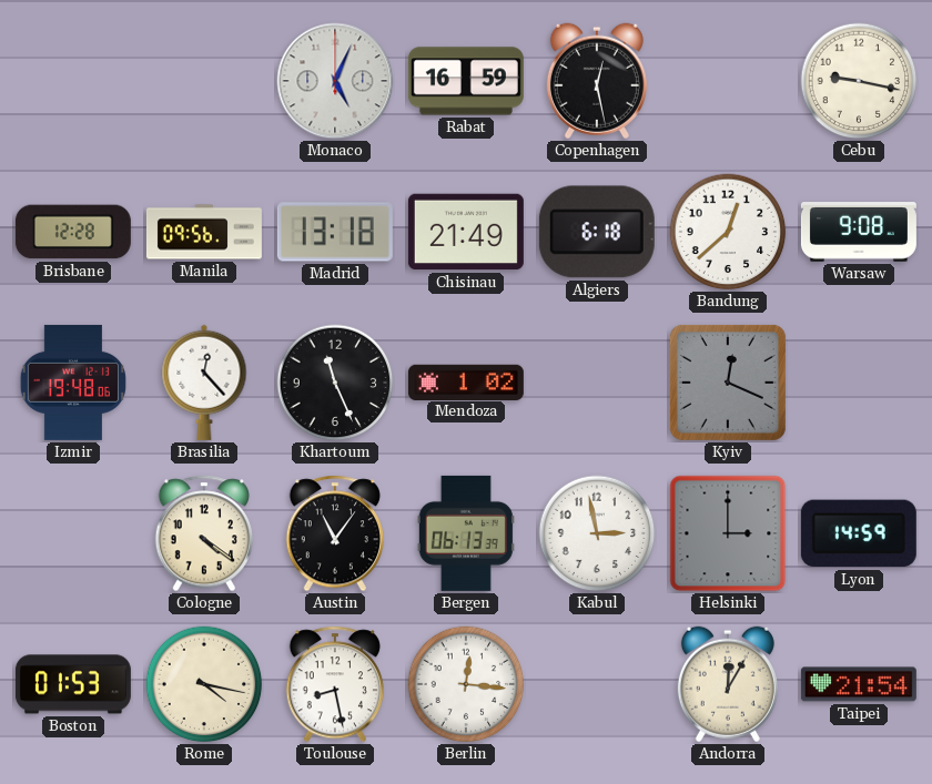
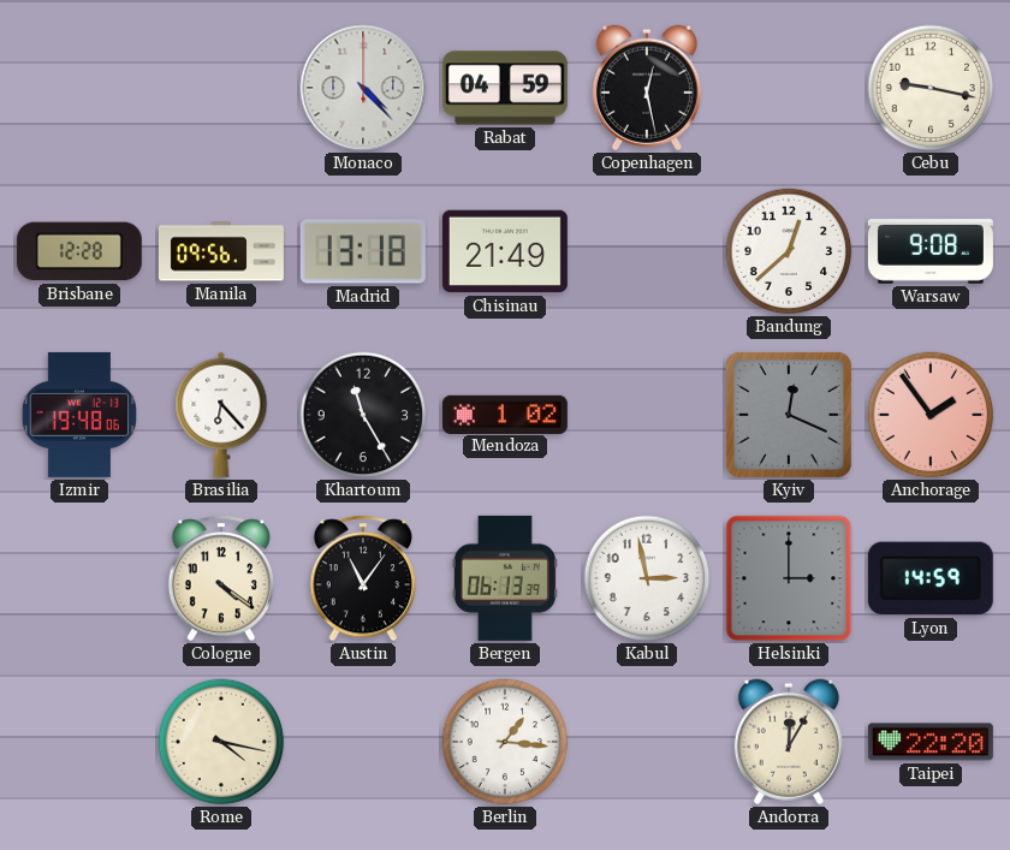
Monaco: 5:04 -> 4:23
Rabat: 16:59 -> 04:59
Algiers: 6:18 -> none
Brasilia: 12:23 -> 6:23
Khartoum: 11:26 -> 11:25
Anchorage: none -> 1:54
Boston: 01:53 -> none
Toulouse: 8:28 -> none
Berlin: 12:16 -> 1:16
Taipei: 21:54 -> 22:20
